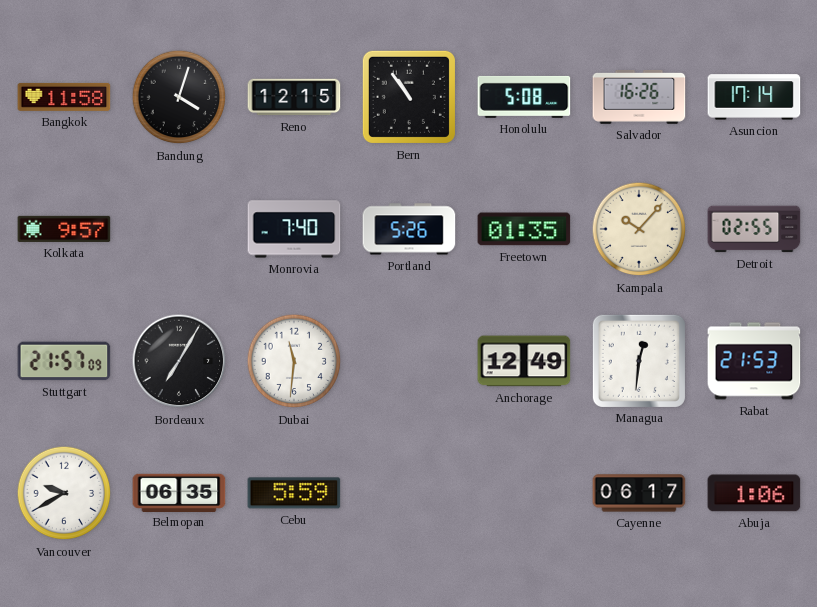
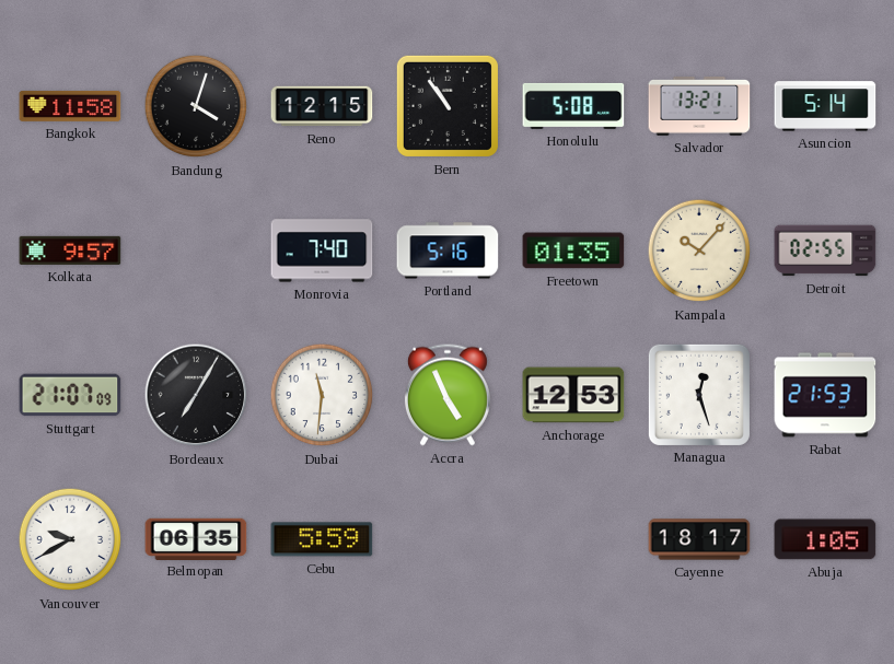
Salvador: 16:26 -> 13:21
Asuncion: 17:14 -> 5:14
Portland: 5:26 -> 5:16
Stuttgart: 21:57 -> 21:07
Accra: none -> 4:56
Anchorage: 12:49 -> 12:53
Managua: 12:31 -> 12:27
Cayenne: 06:17 -> 18:17
Abuja: 1:06 -> 1:05
